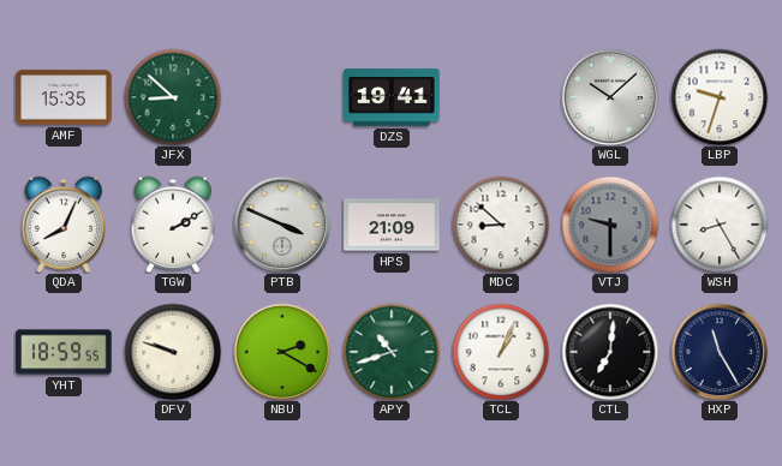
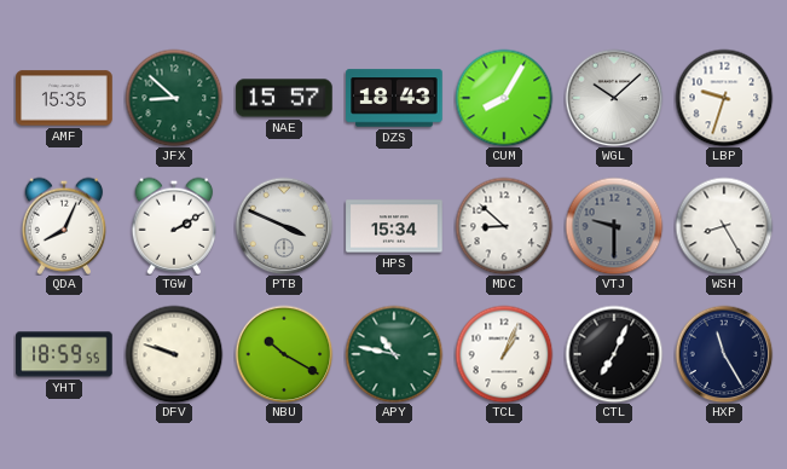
NAE: none -> 15:57
DZS: 19:41 -> 18:43
CUM: none -> 8:05
HPS: 21:09 -> 15:34
NBU: 2:20 -> 10:20
APY: 10:42 -> 10:47
CTL: 7:01 -> 7:04
